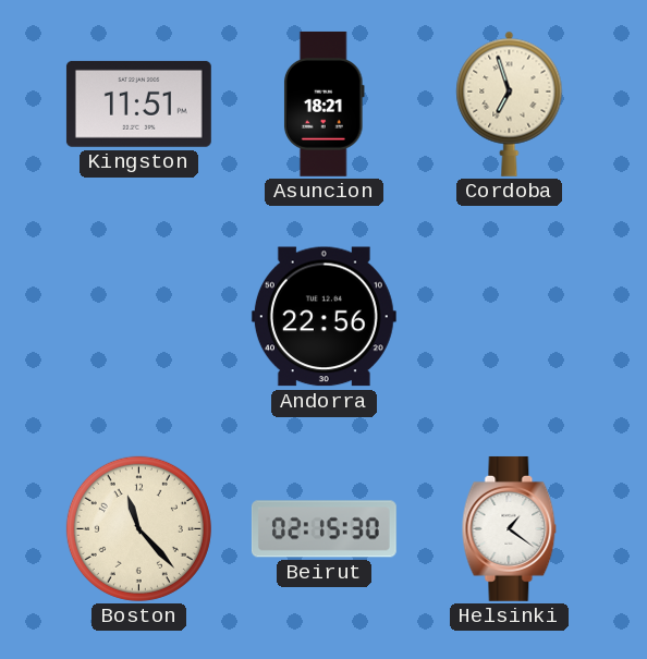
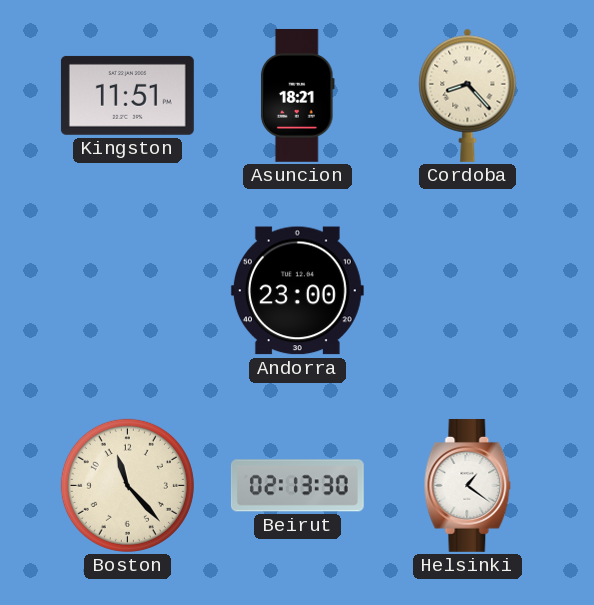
Cordoba: 6:57 -> 8:23
Andorra: 22:56 -> 23:00
Beirut: 02:15 -> 02:13
